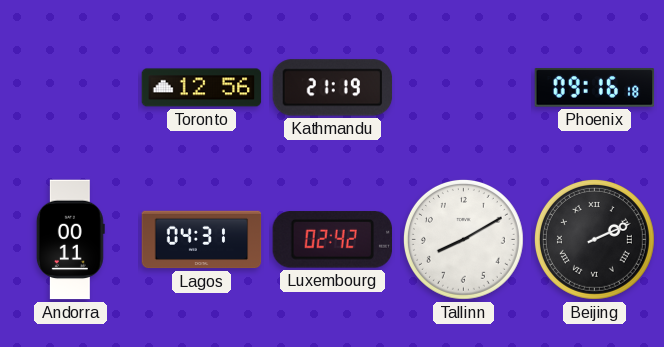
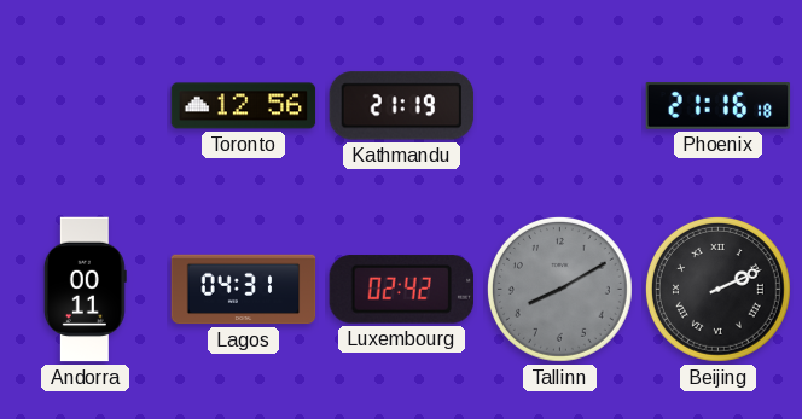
Phoenix: 09:16 -> 21:16
Tallinn dial: white -> grey
